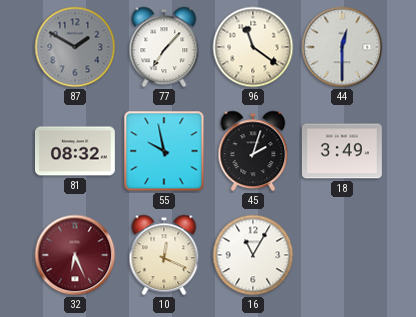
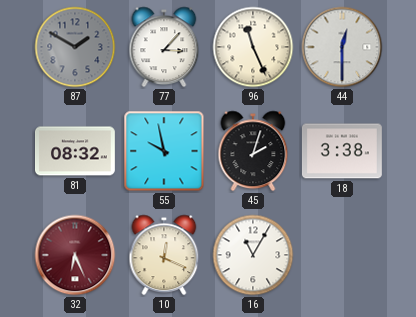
77: 7:07 -> 3:07
96: 11:21 -> 11:26
18: 3:49 -> 3:38
